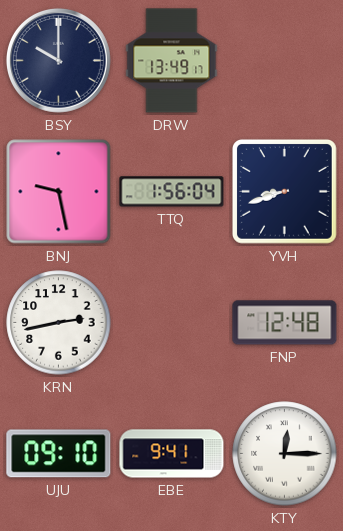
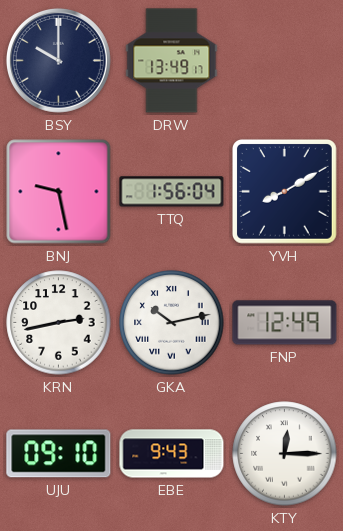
YVH: 8:42 -> 8:10
GKA: none -> 10:13
FNP: 12:48 -> 12:49
EBE: 9:41 -> 9:43
